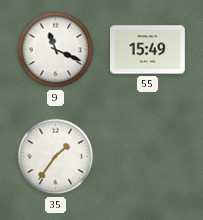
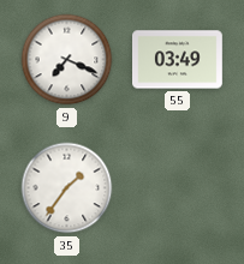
9: 11:19 -> 7:19
55: 15:49 -> 03:49
